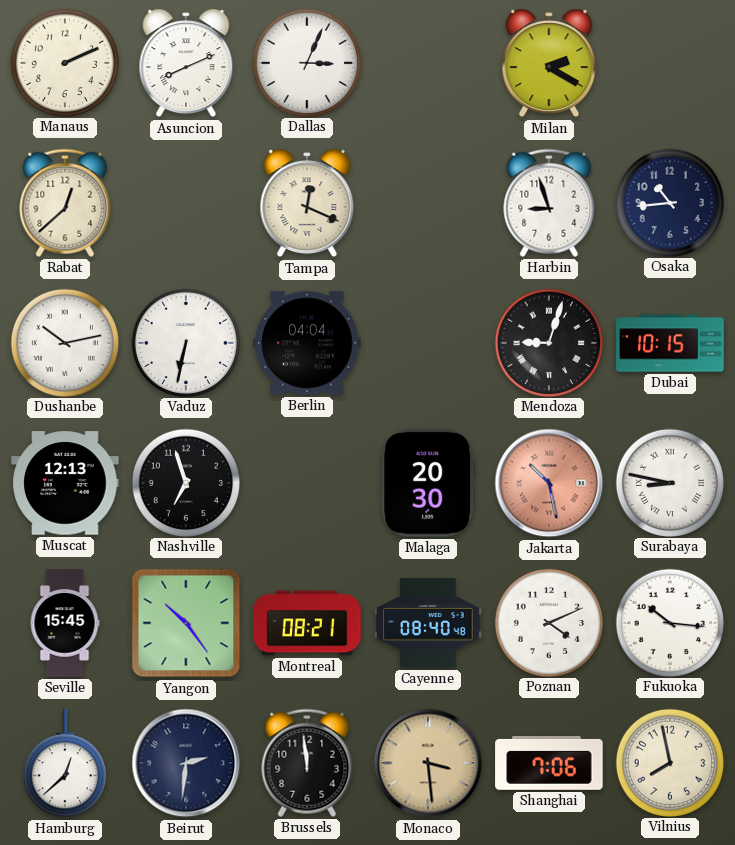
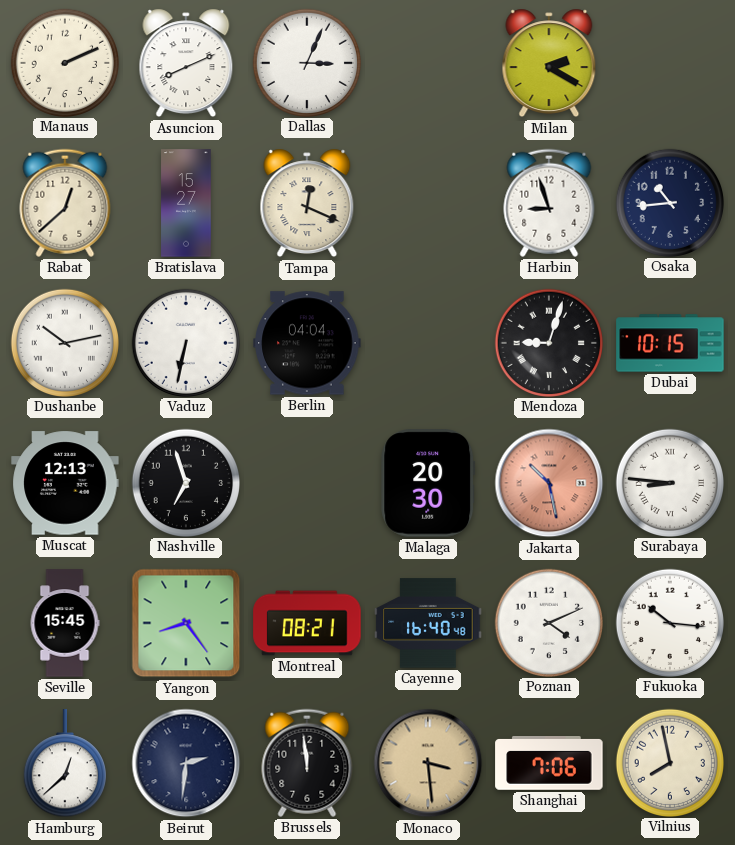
Bratislava: none -> 15:27
Surabaya: 8:47 -> 8:46
Yangon: 10:24 -> 8:24
Cayenne: 08:40 -> 16:40
